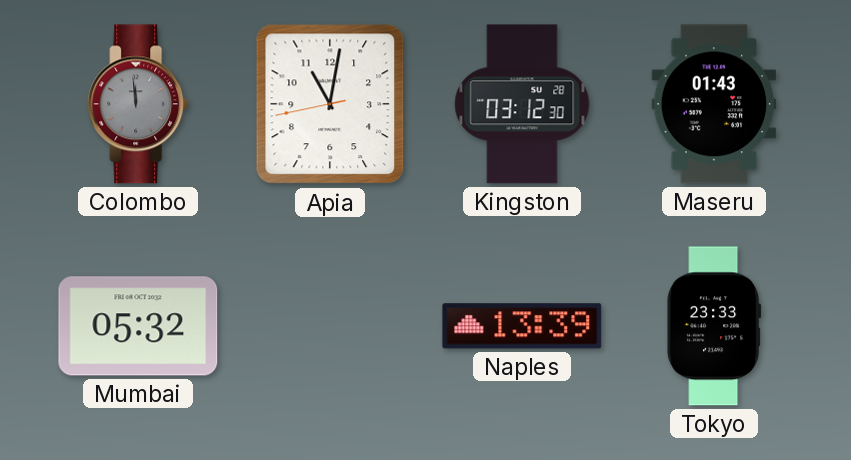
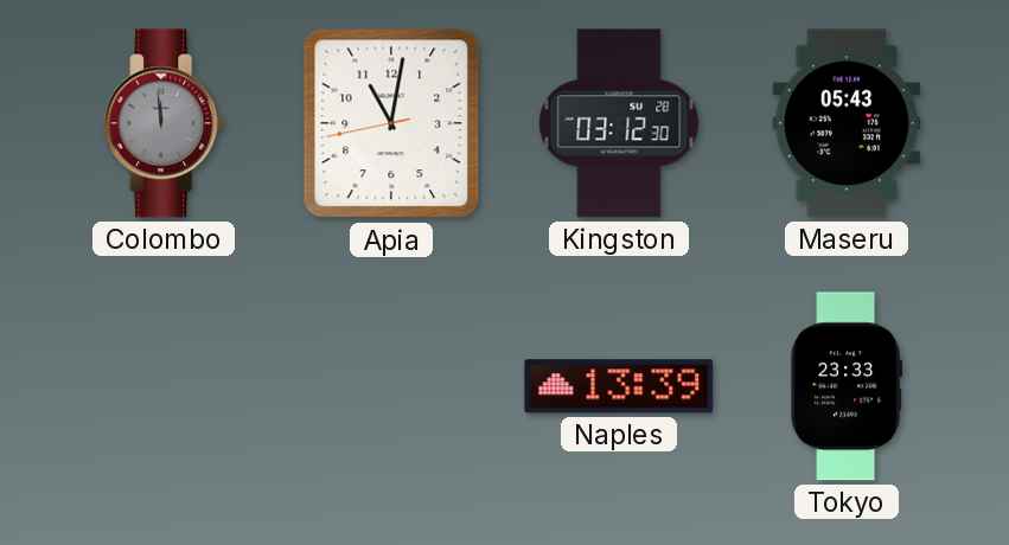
Maseru: 01:43 -> 05:43
Mumbai: 05:32 -> none
